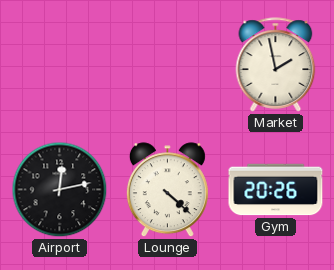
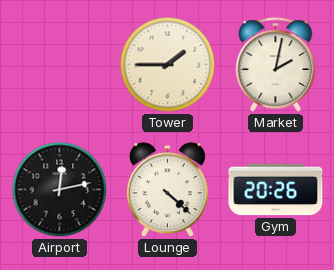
Tower: none -> 1:45
Market: 1:58 -> 2:02
